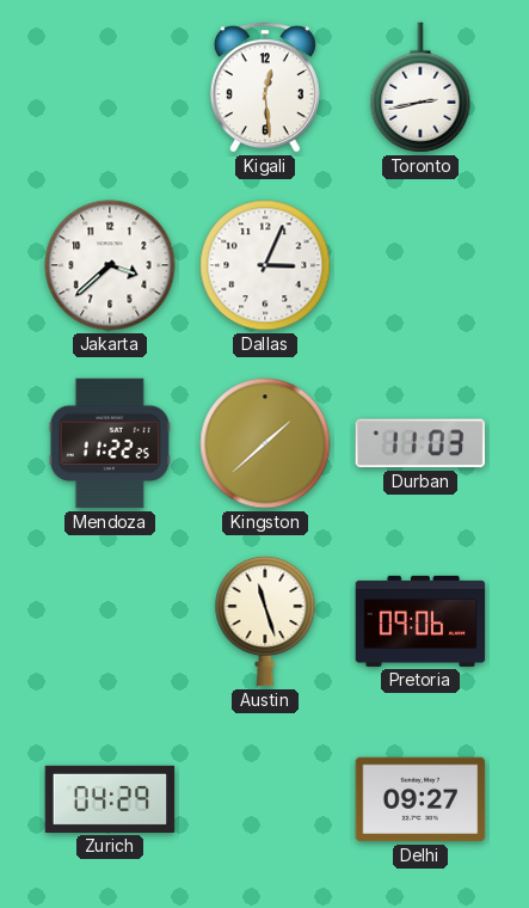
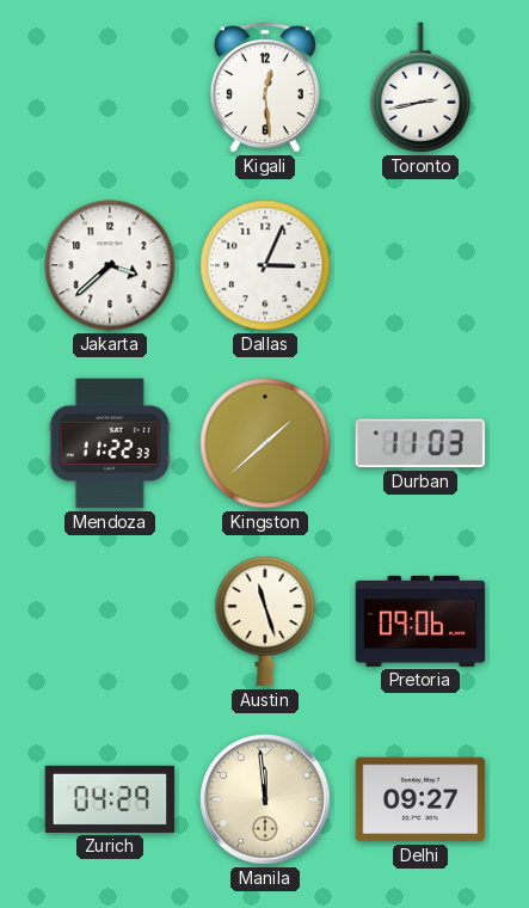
Mendoza: 11:22:25 -> 11:22:33
Manila: none -> 11:59
